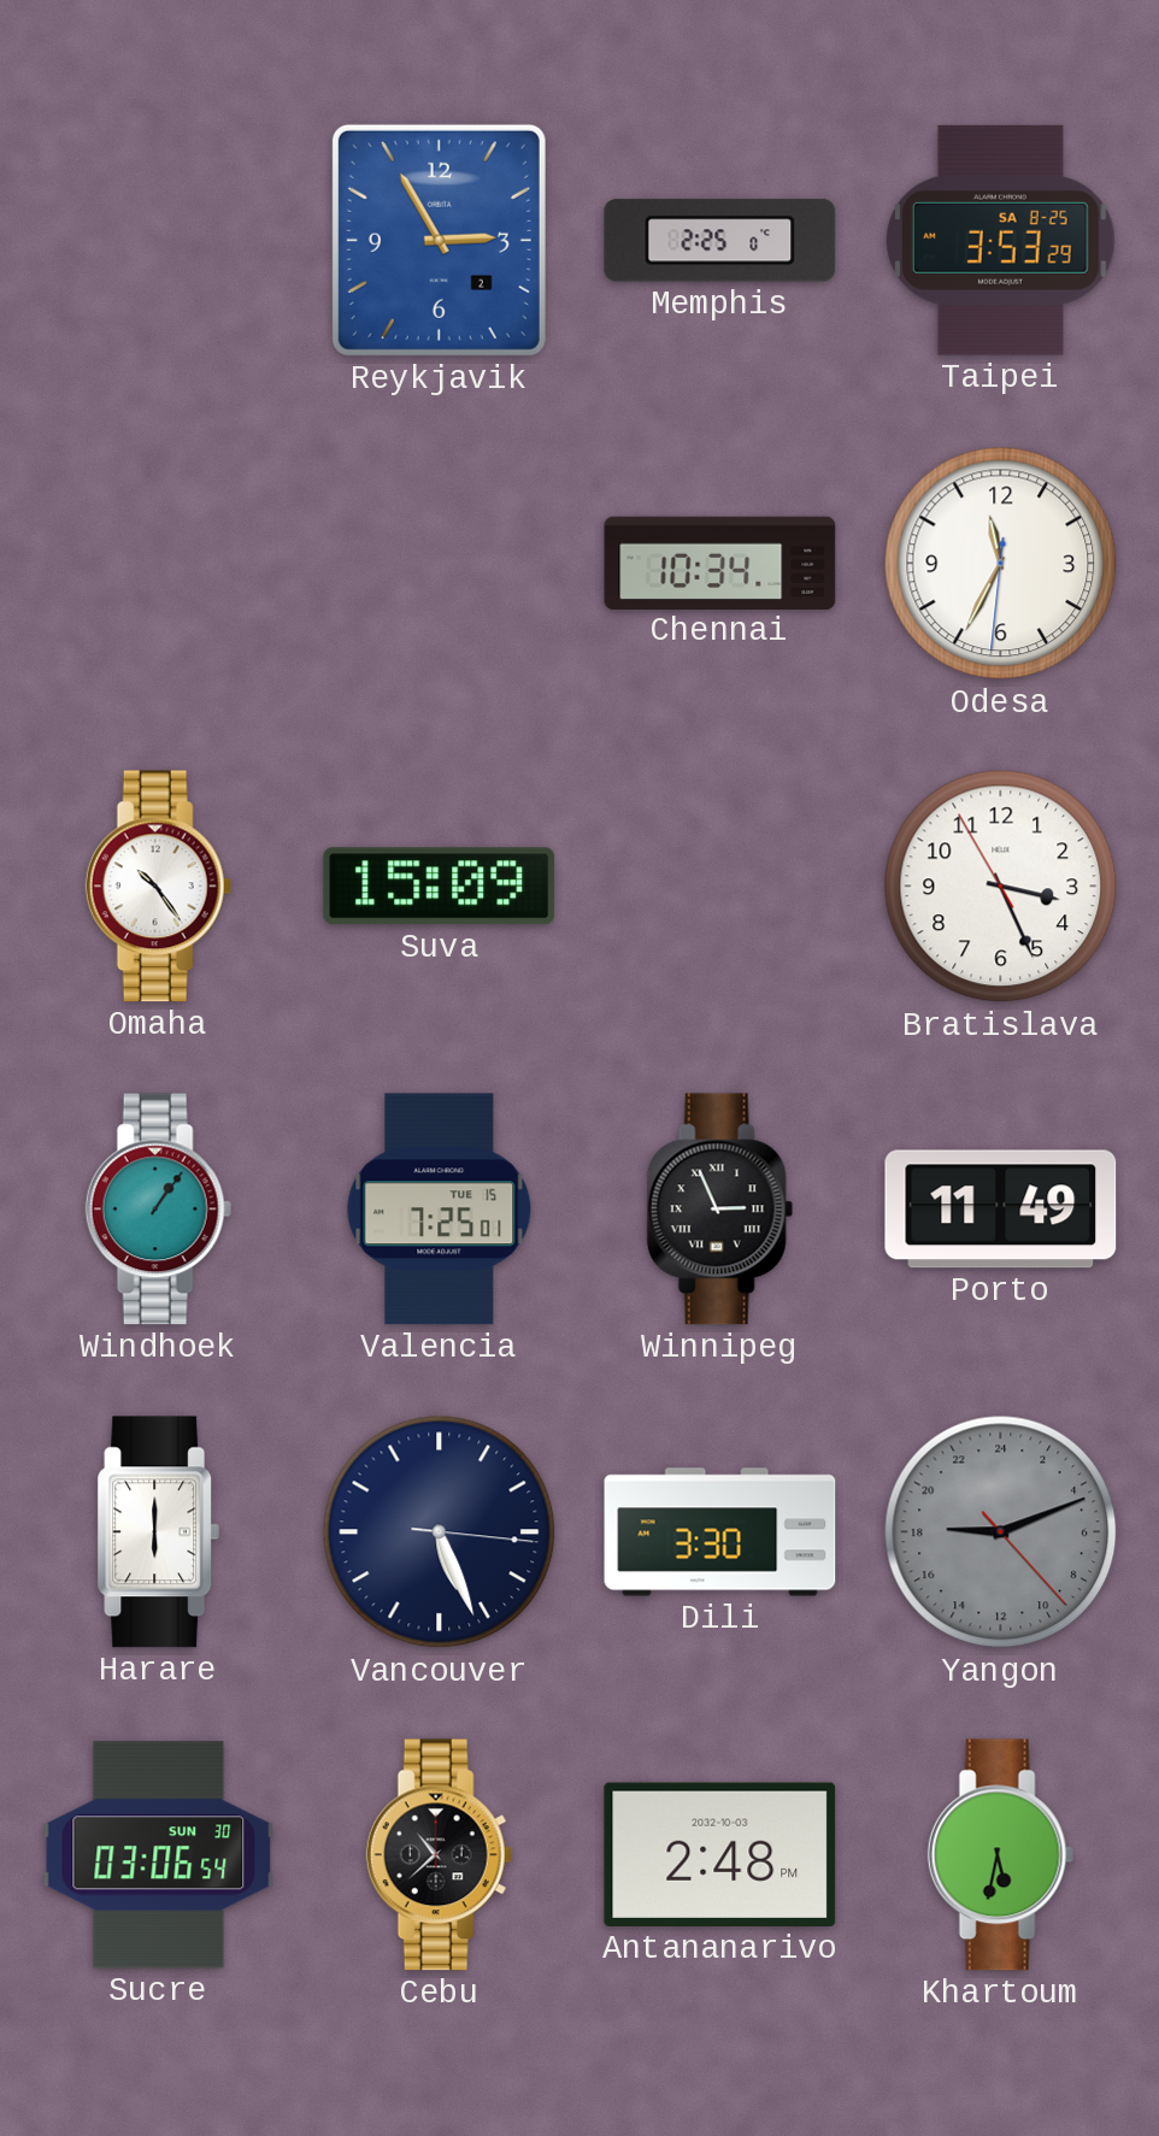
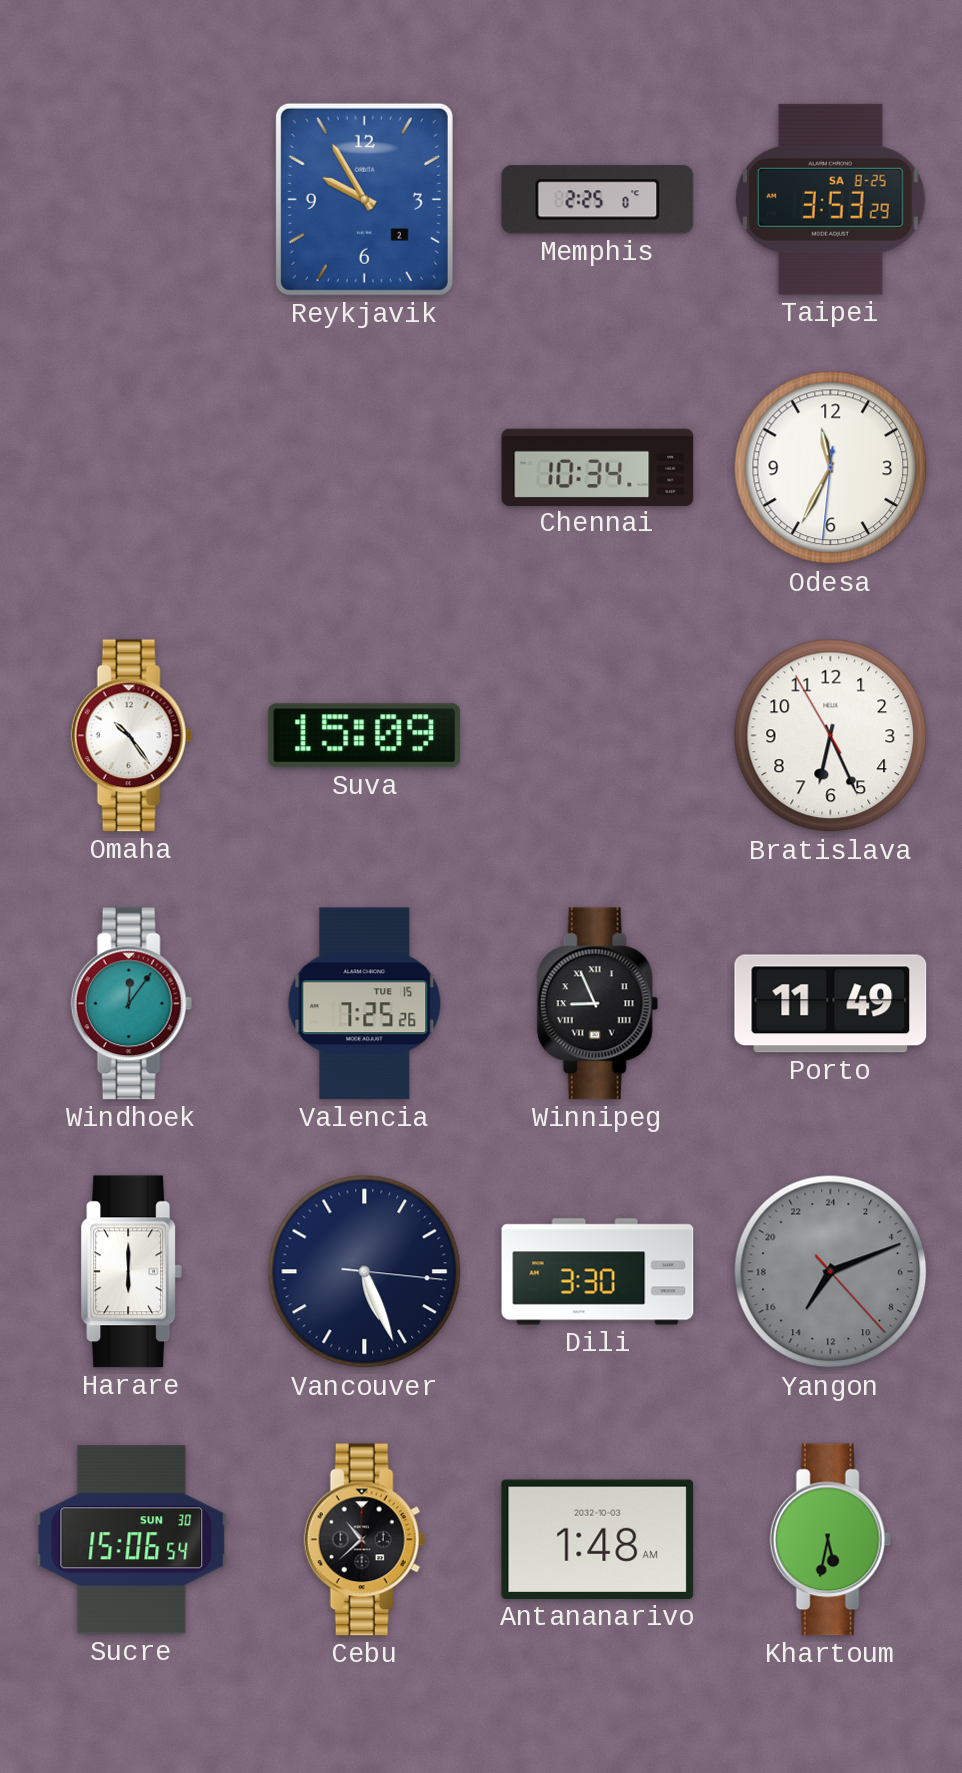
Reykjavik: 2:55 -> 9:55
Bratislava: 3:25 -> 6:25
Windhoek: 1:06 -> 12:06
Valencia: 7:25:01 -> 7:25:26
Winnipeg: 2:56 -> 8:56
Yangon: 18:11 -> 14:11
Sucre: 03:06 -> 15:06
Antananarivo: 2:48 -> 1:48
